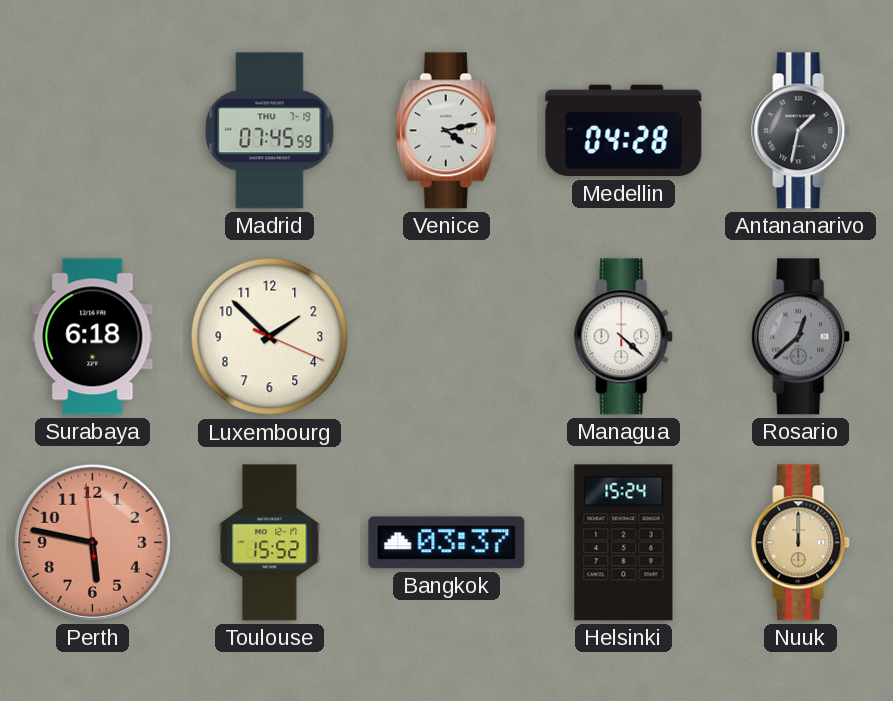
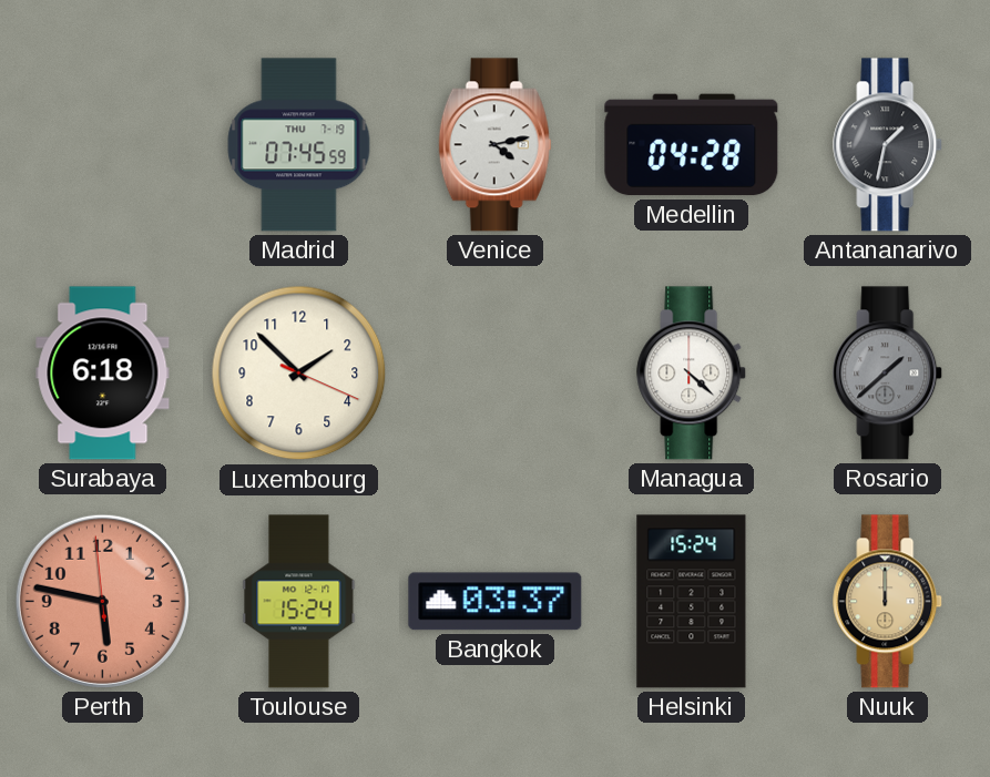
Rosario: 12:38 -> 1:38
Toulouse: 15:52 -> 15:24
